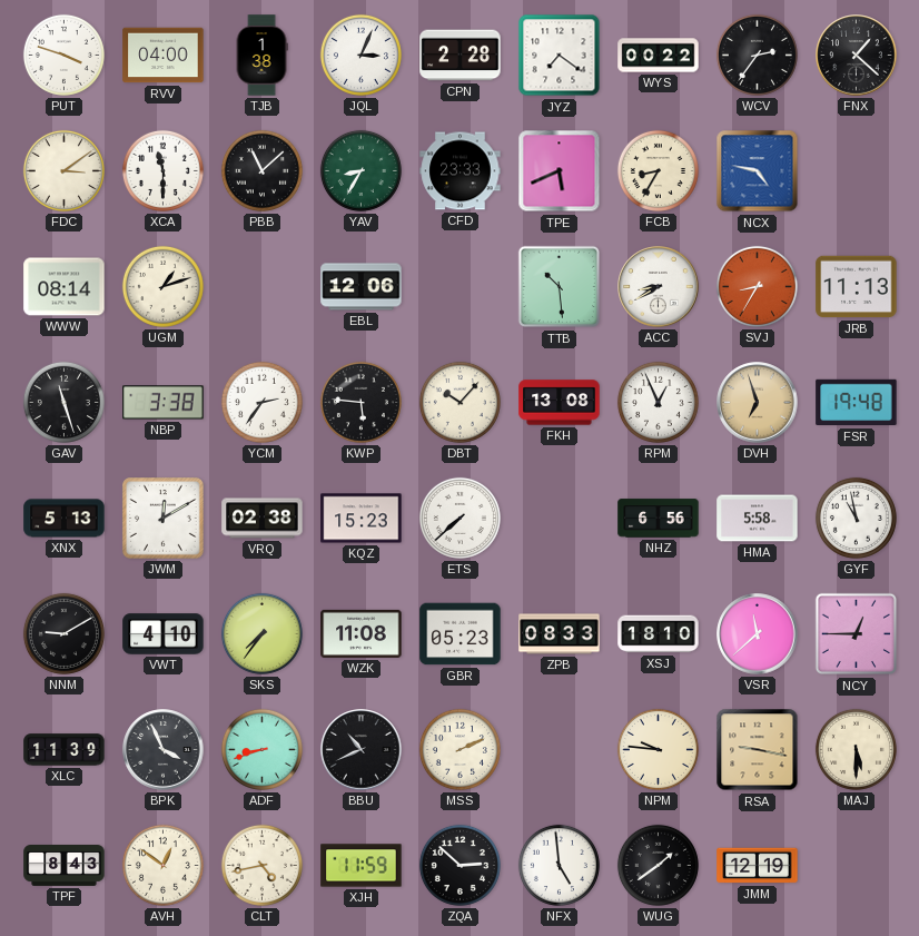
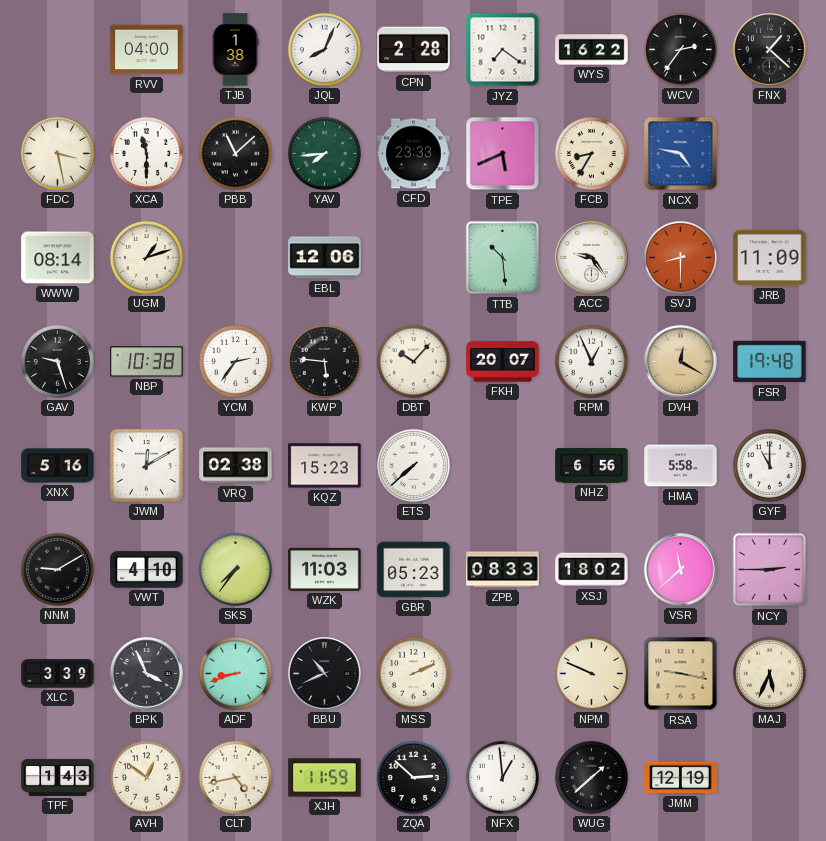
PUT: 3:48 -> none
JQL: 3:04 -> 8:04
WYS: 00:22 -> 16:22
FDC: 3:09 -> 3:28
YAV: 8:35 -> 7:44
ACC: 8:40 -> 9:24
SVJ: 8:35 -> 8:30
JRB: 11:13 -> 11:09
GAV: 11:27 -> 9:27
NBP: 3:38 -> 10:38
FKH: 13:08 -> 20:07
DVH: 6:57 -> 12:20
XNX: 5:13 -> 5:16
GYF: 10:58 -> 11:00
WZK: 11:08 -> 11:03
XSJ: 18:10 -> 18:02
NCY: 12:45 -> 2:45
XLC: 11:39 -> 3:39
NPM: 9:46 -> 9:49
MAJ: 5:30 -> 5:34
TPF: 8:43 -> 1:43
NFX: 4:59 -> 12:59
WUG: 1:39 -> 1:38
